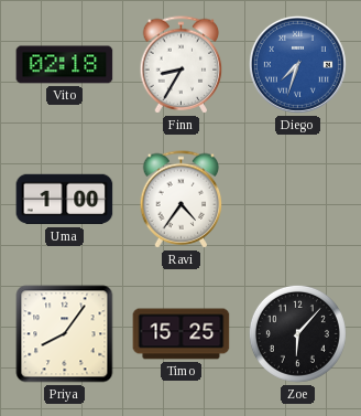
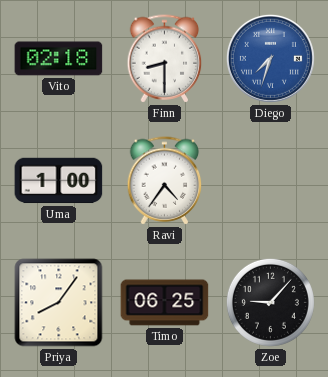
Finn: 8:35 -> 8:30
Timo: 15:25 -> 06:25
Zoe: 6:07 -> 9:07
